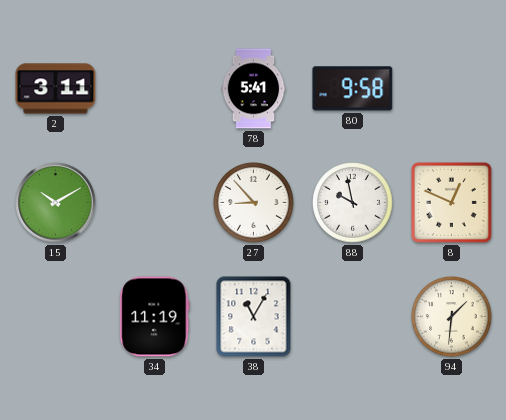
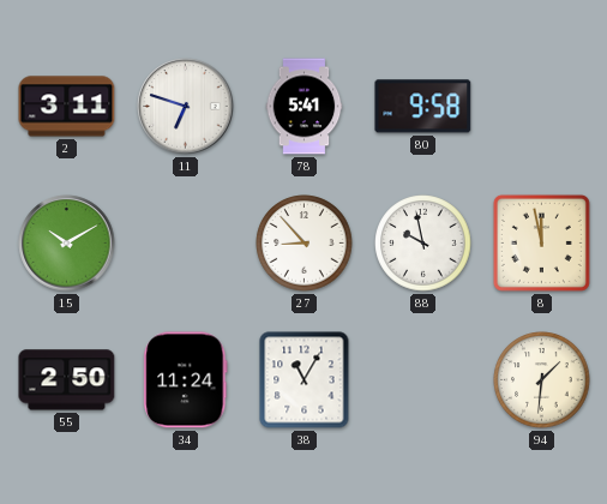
11: none -> 6:48
8: 12:49 -> 11:58
55: none -> 2:50
34: 11:19 -> 11:24
